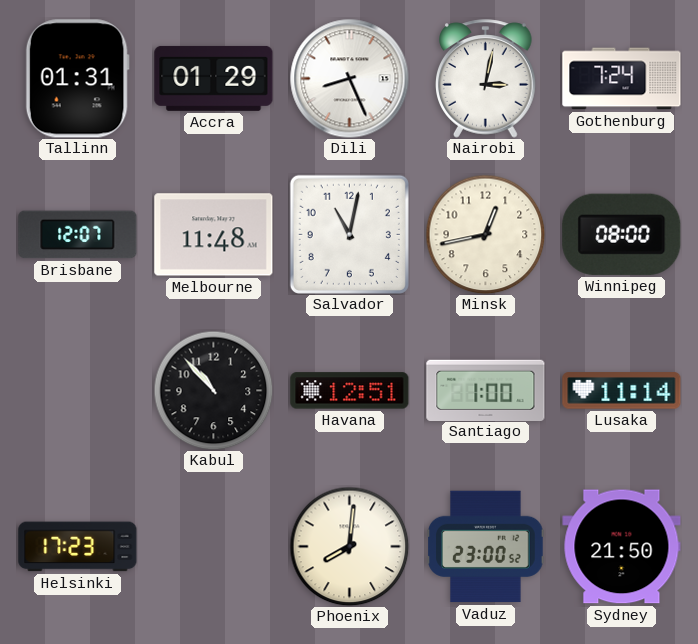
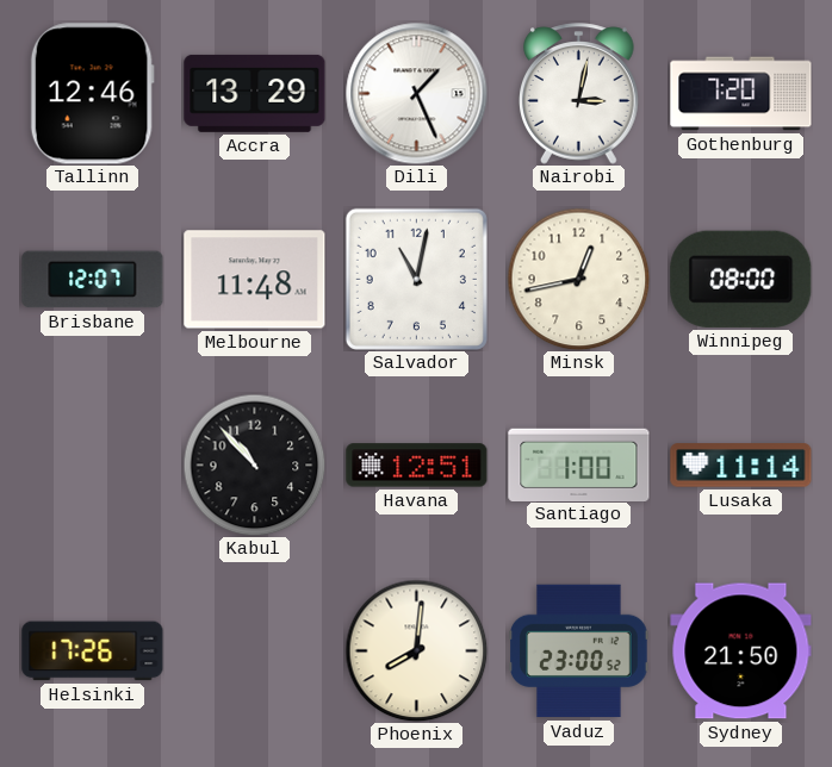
Tallinn: 01:31 -> 12:46
Accra: 01:29 -> 13:29
Dili: 8:26 -> 1:26
Gothenburg: 7:24 -> 7:20
Helsinki: 17:23 -> 17:26
